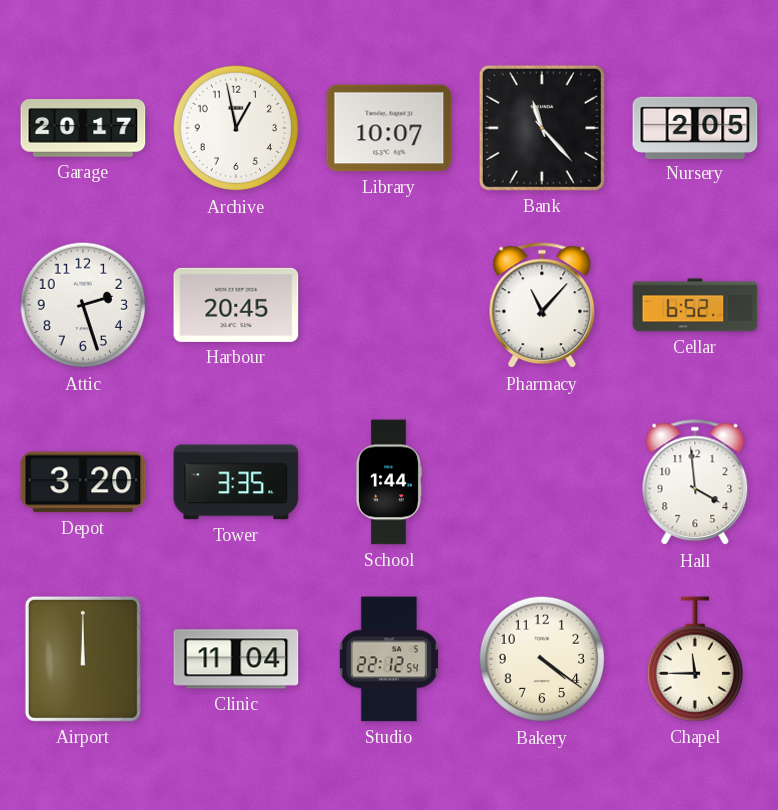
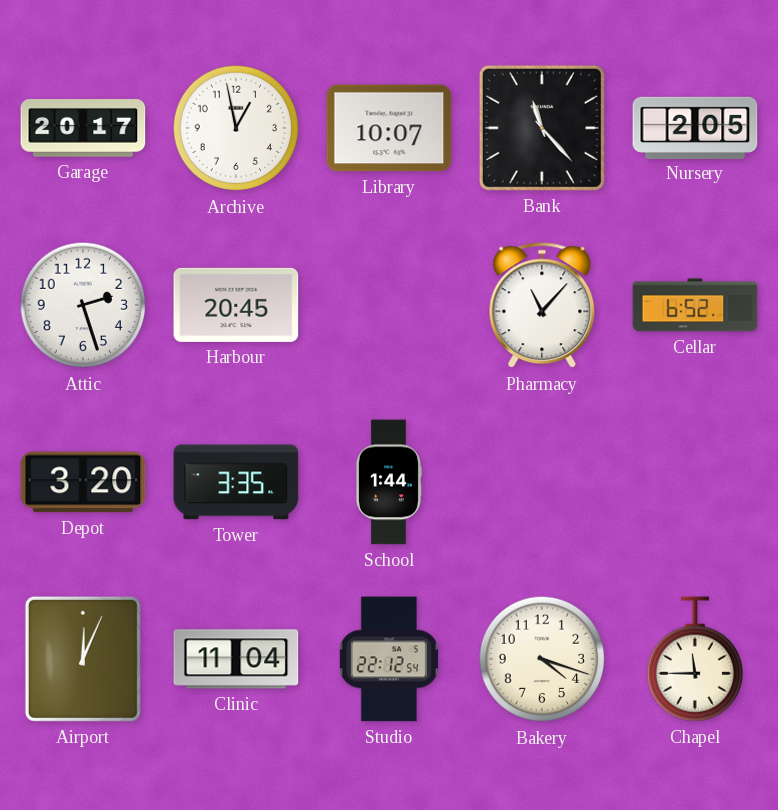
Hall: 3:59 -> none
Airport: 12:00 -> 12:04
Bakery: 4:21 -> 4:18
